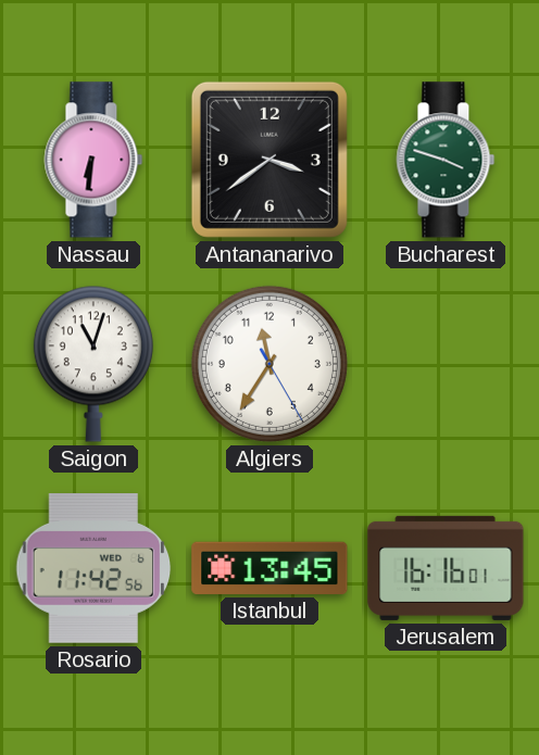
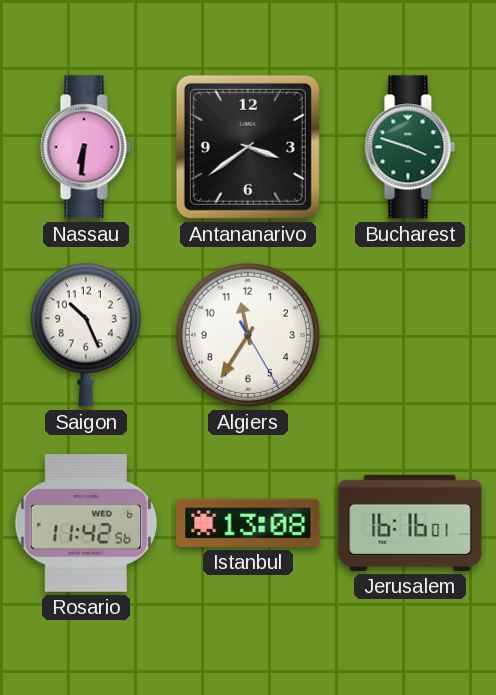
Saigon: 11:03 -> 10:26
Istanbul: 13:45 -> 13:08
